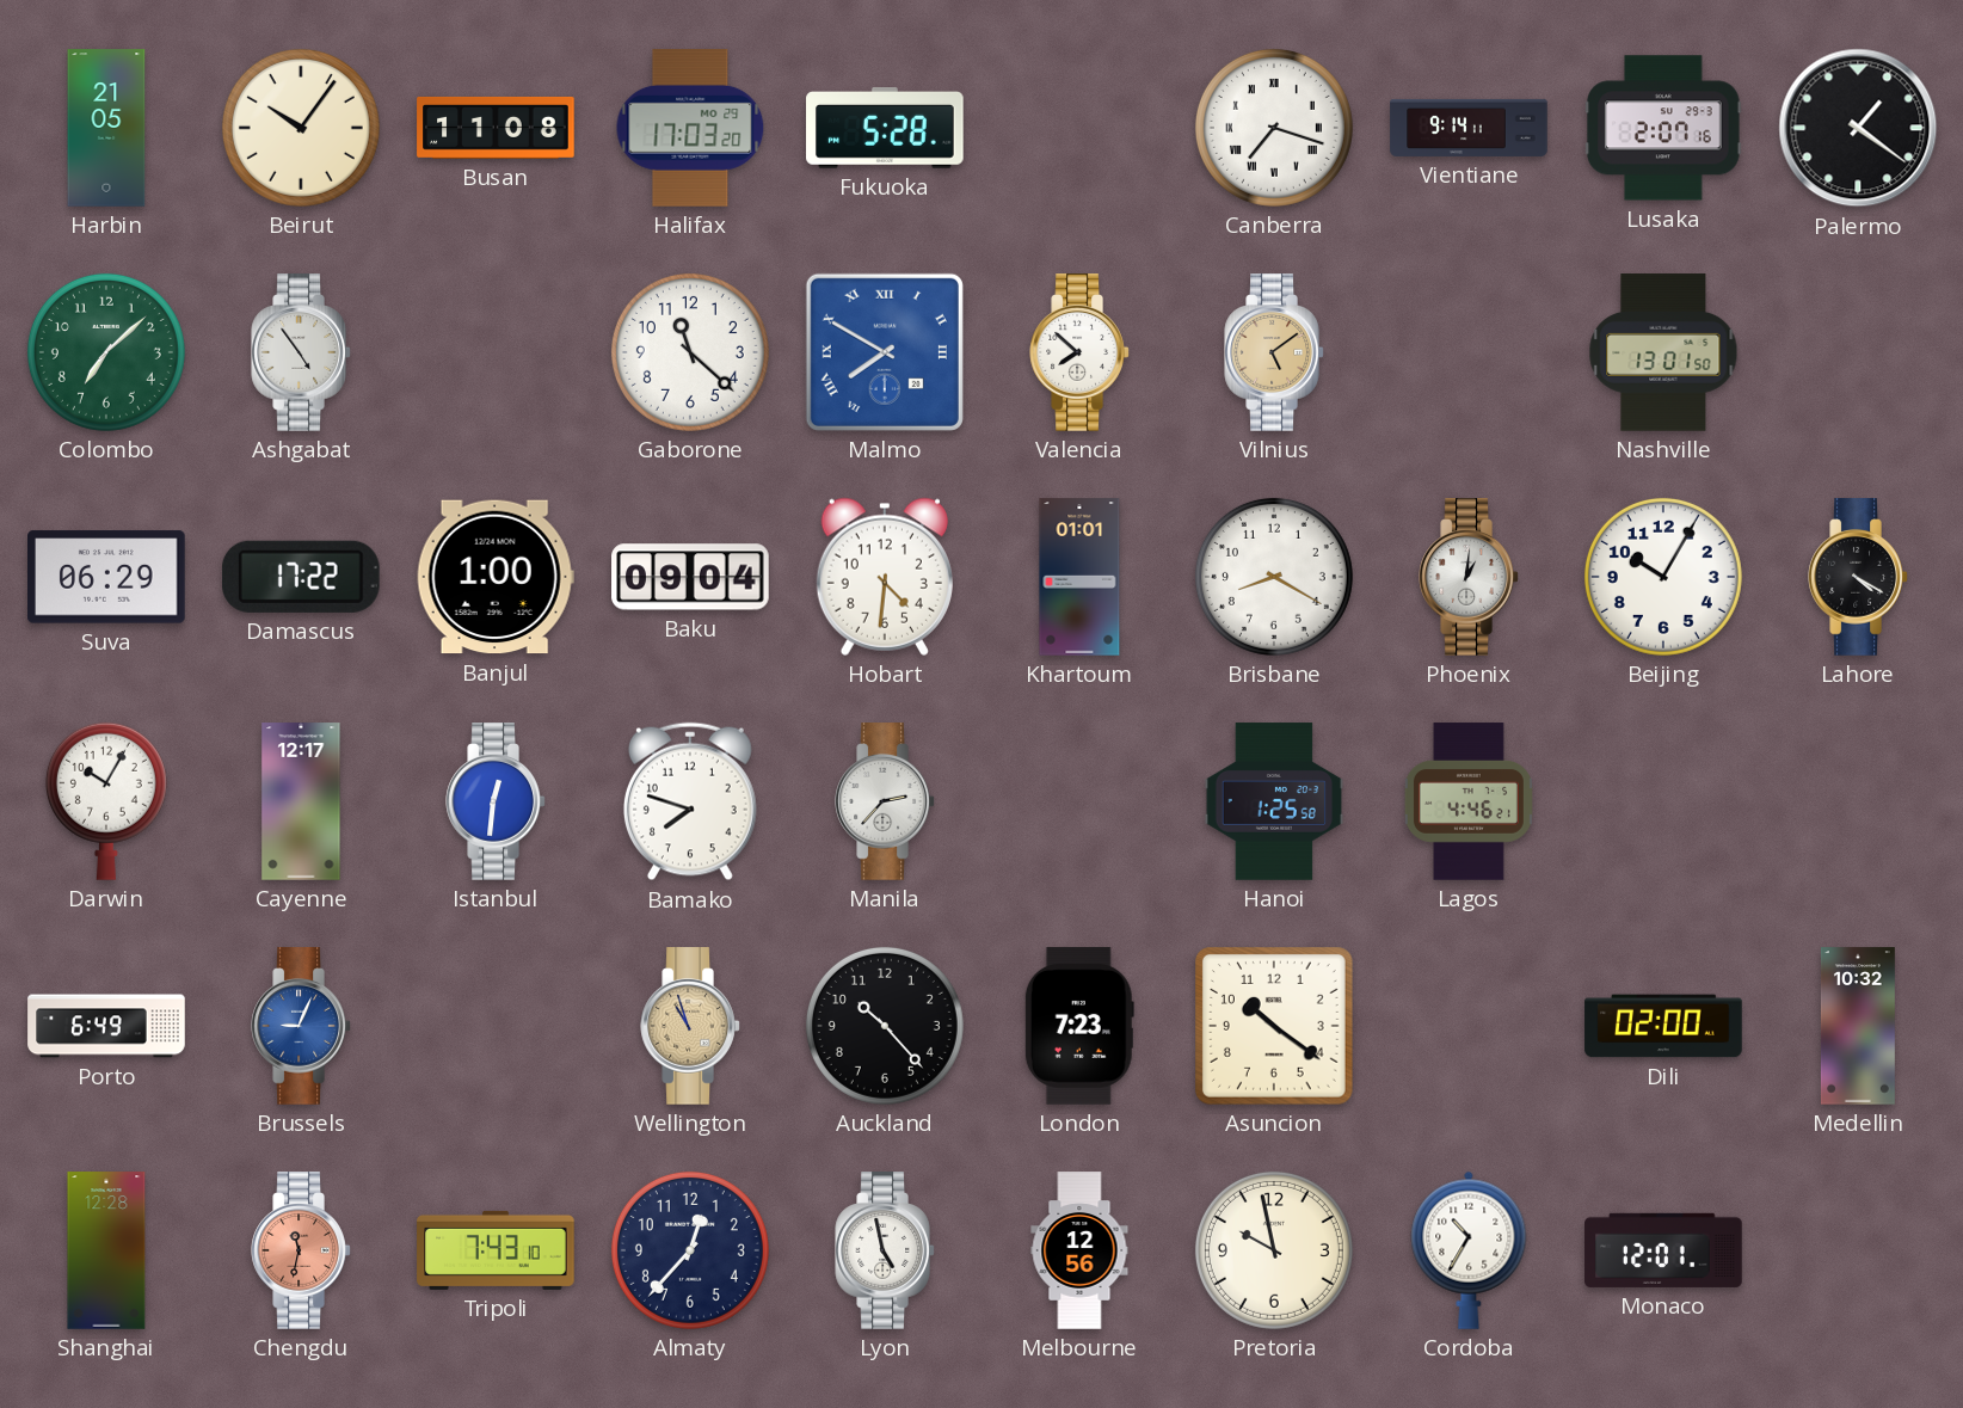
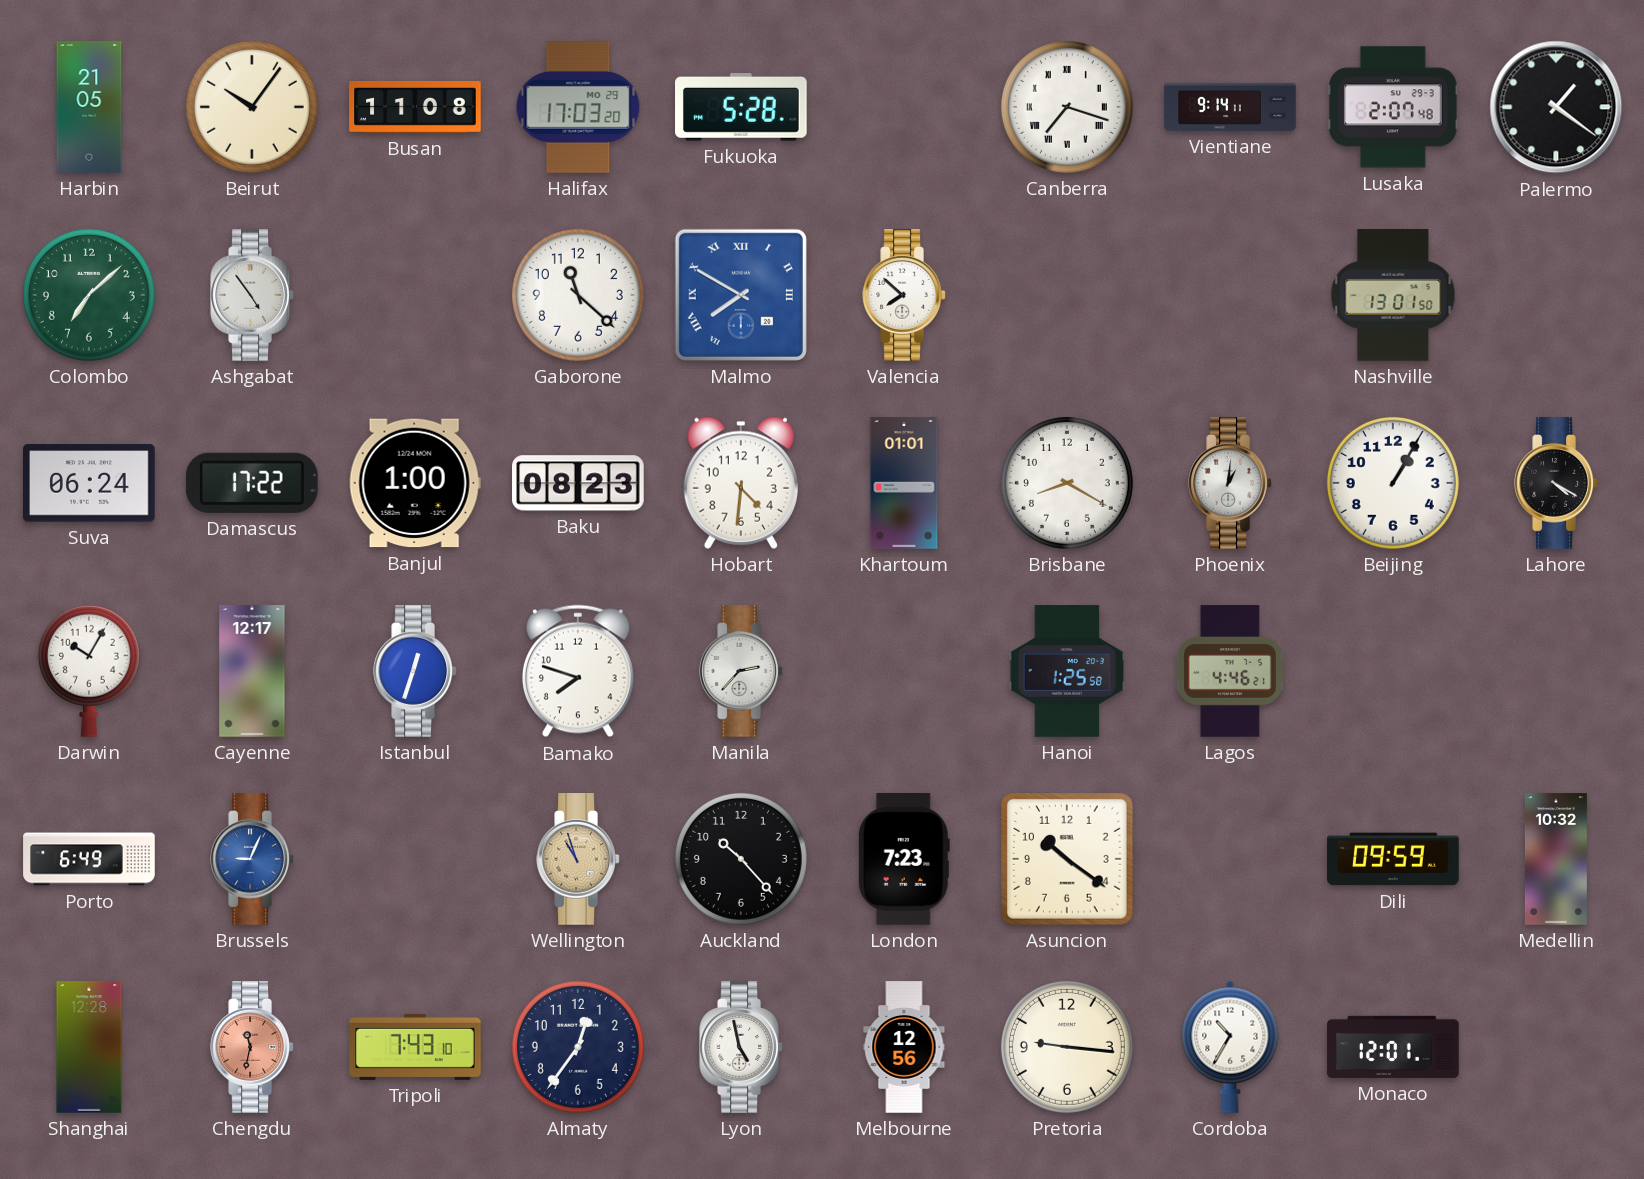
Lusaka: 2:07:16 -> 2:07:48
Vilnius: 5:09 -> none
Suva: 06:29 -> 06:24
Baku: 09:04 -> 08:23
Beijing: 10:05 -> 1:05
Istanbul: 12:31 -> 12:33
Dili: 02:00 -> 09:59
Almaty: 12:37 -> 12:36
Pretoria: 9:58 -> 9:16
